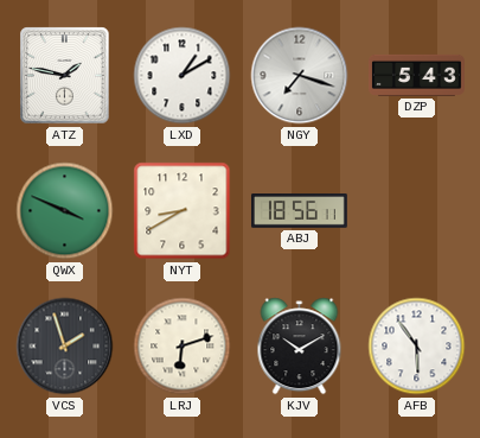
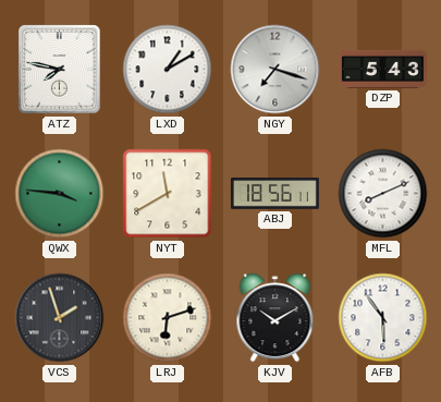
ATZ: 1:47 -> 7:47
QWX: 3:49 -> 3:46
NYT: 8:40 -> 11:40
MFL: none -> 8:11
